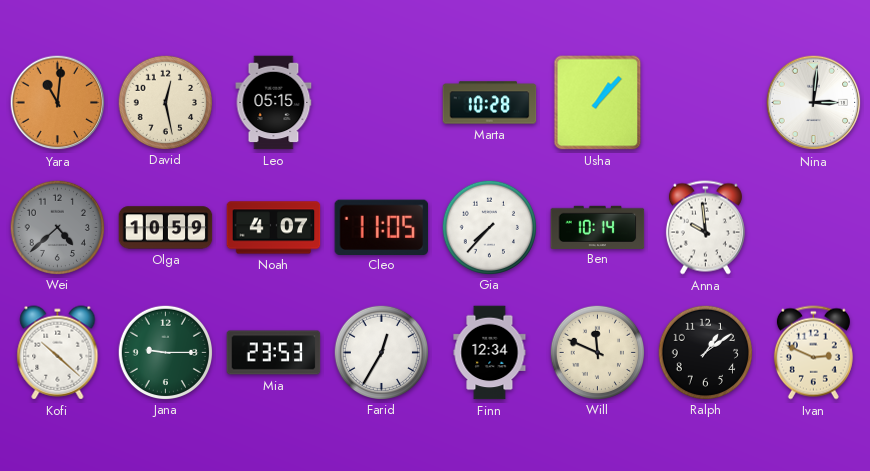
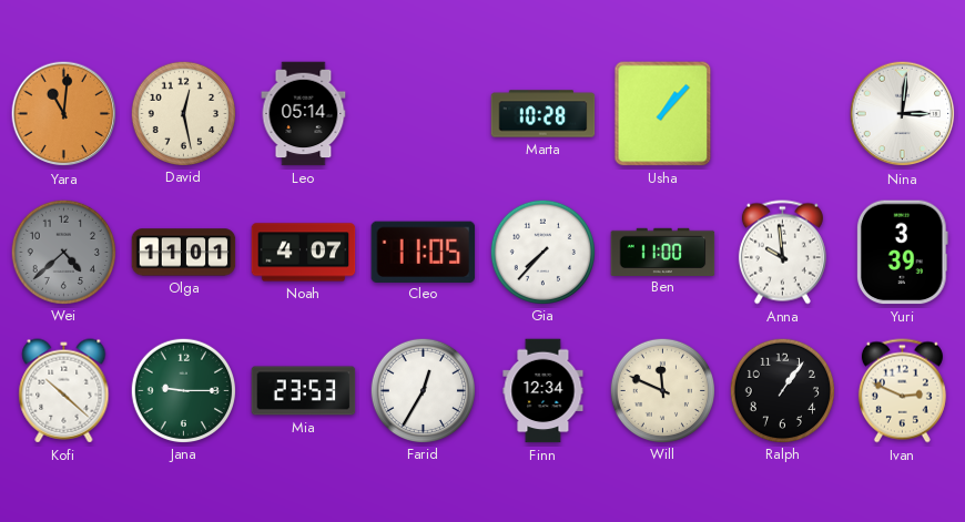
Leo: 05:15 -> 05:14
Olga: 10:59 -> 11:01
Ben: 10:14 -> 11:00
Yuri: none -> 3:39
Ralph: 1:09 -> 1:06
